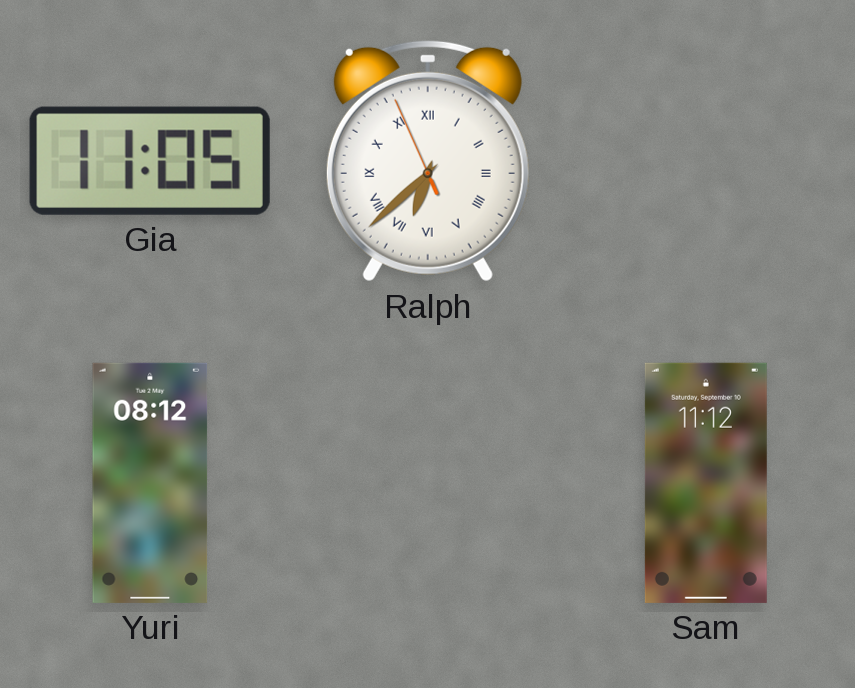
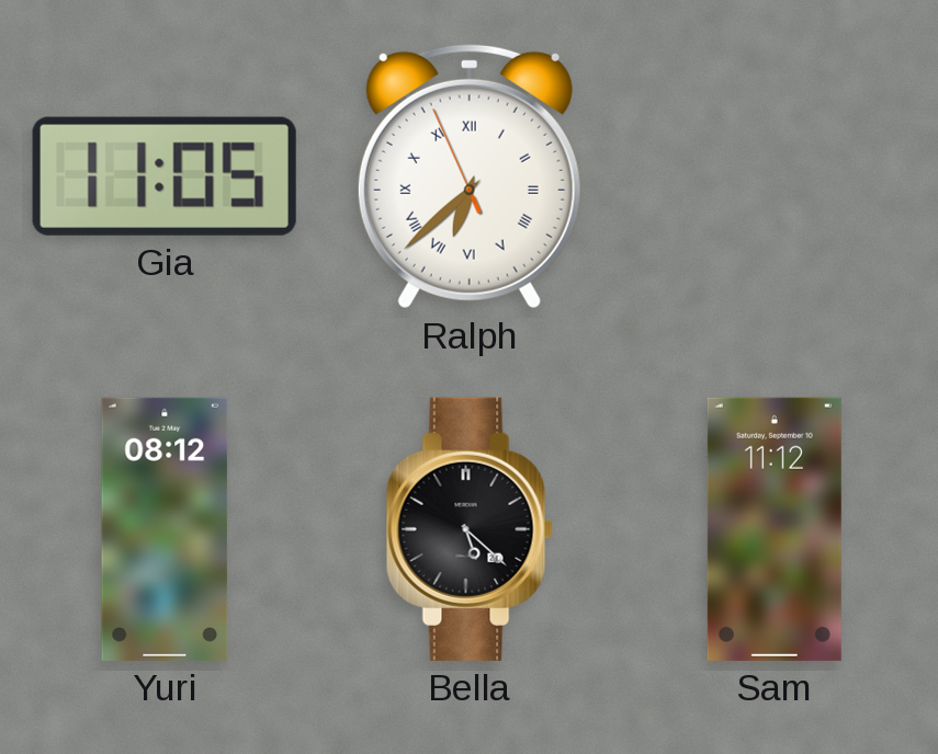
Bella: none -> 5:22
